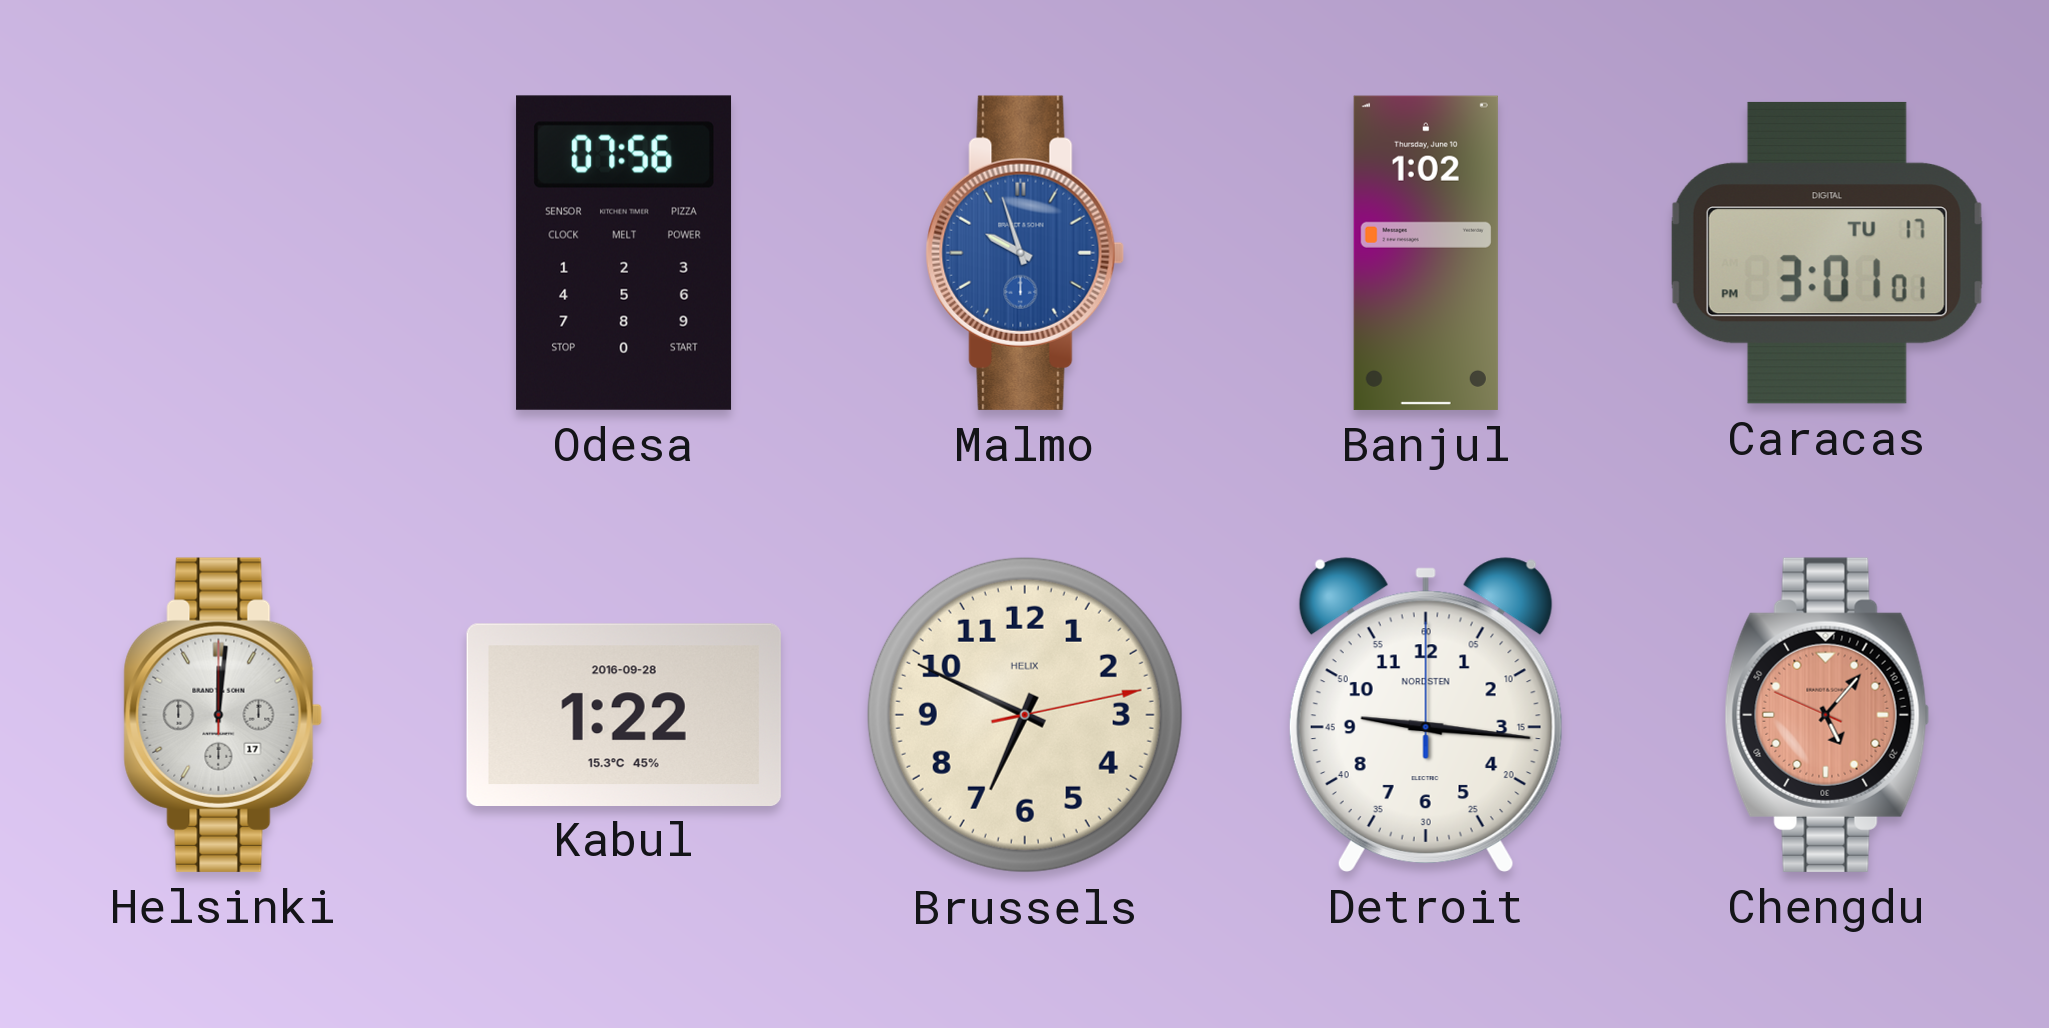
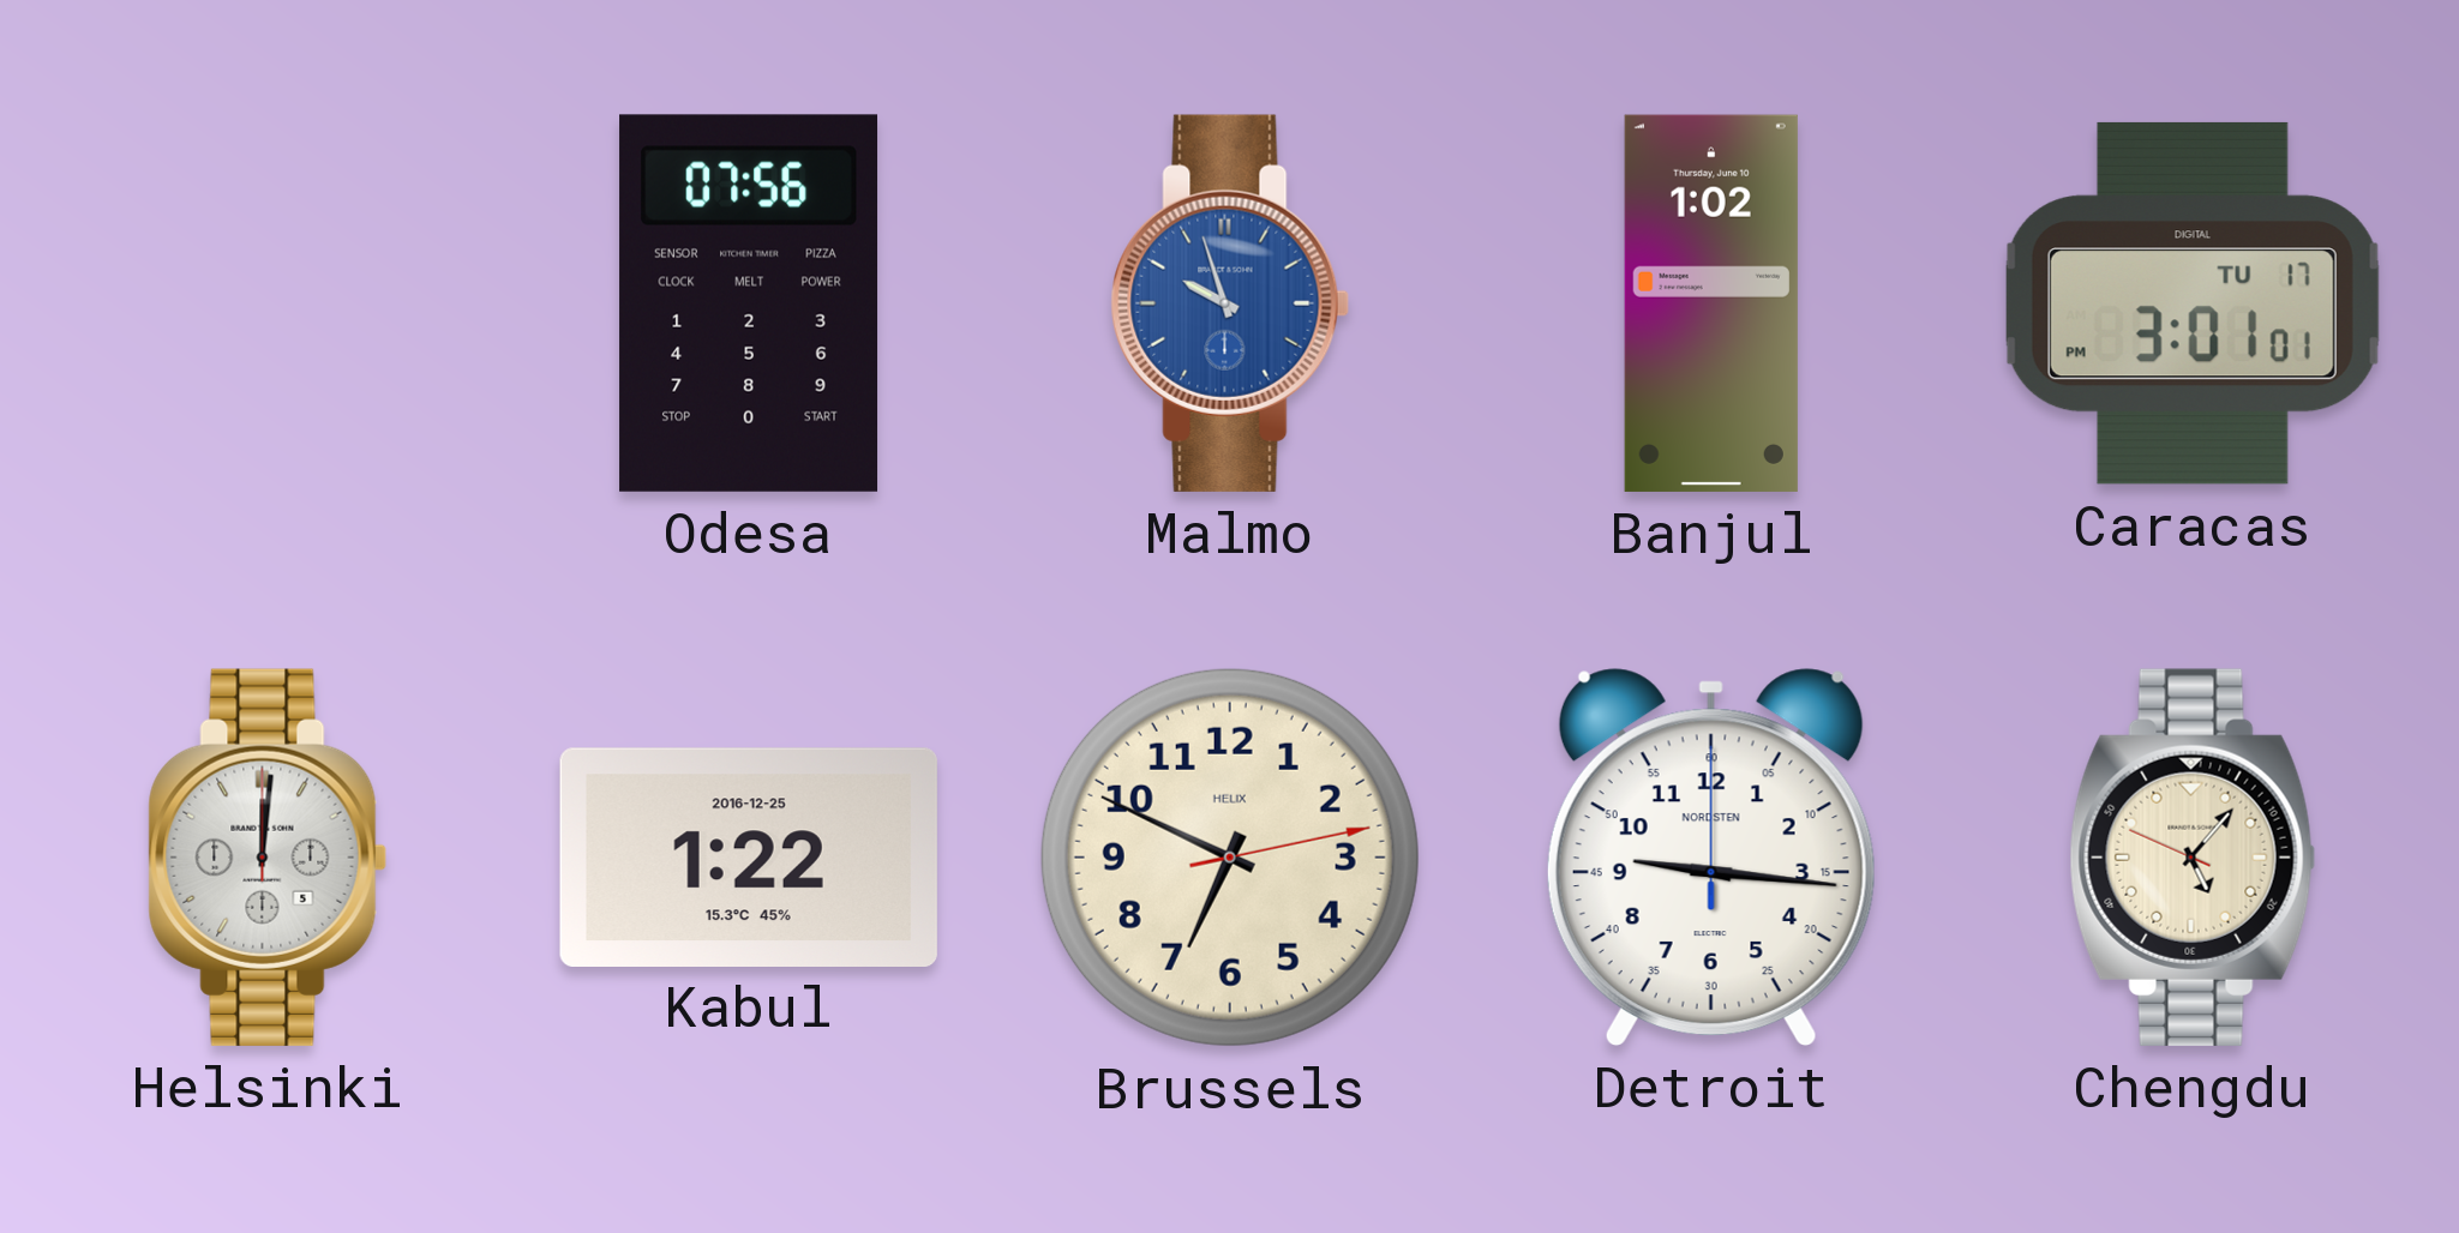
Helsinki date: 17 -> 5
Kabul date: 2016-09-28 -> 2016-12-25
Chengdu dial: salmon -> cream
